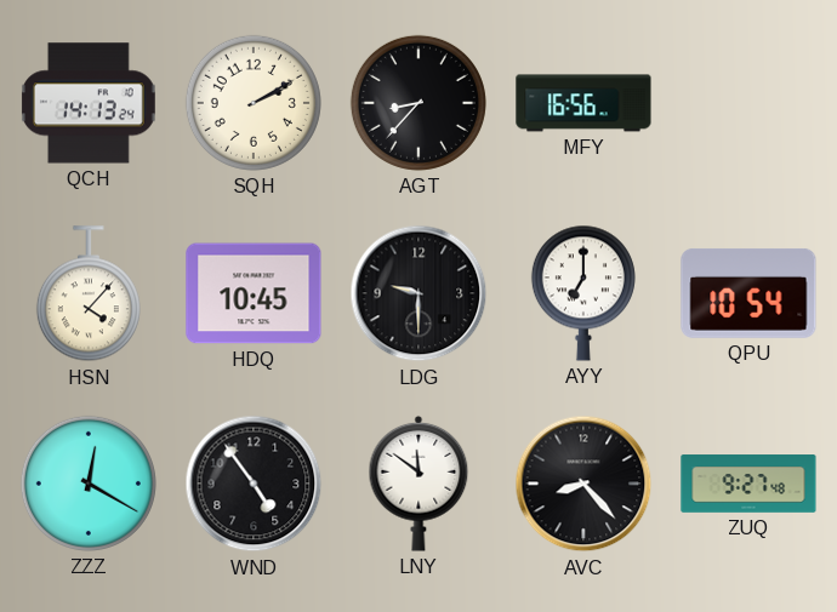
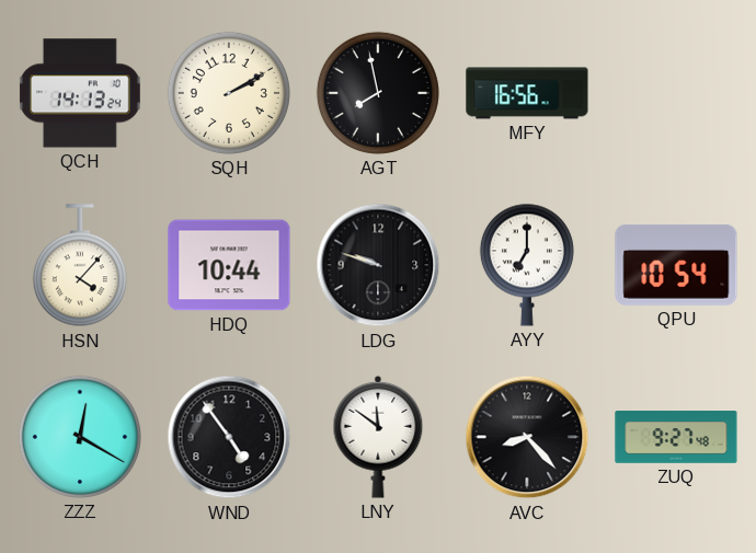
AGT: 8:37 -> 7:58
HDQ: 10:45 -> 10:44
LDG: 9:30 -> 9:48
